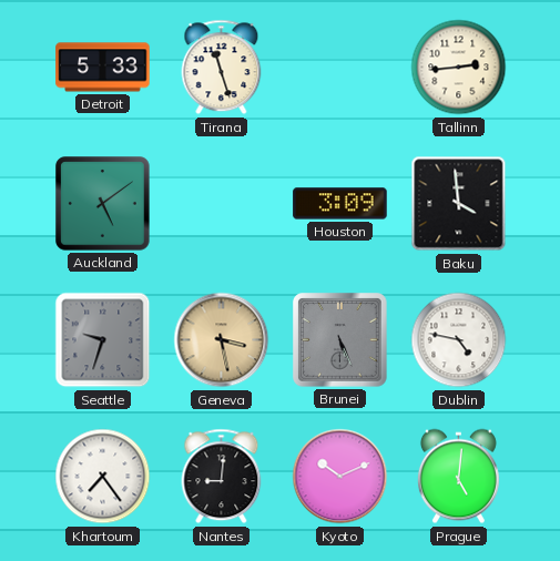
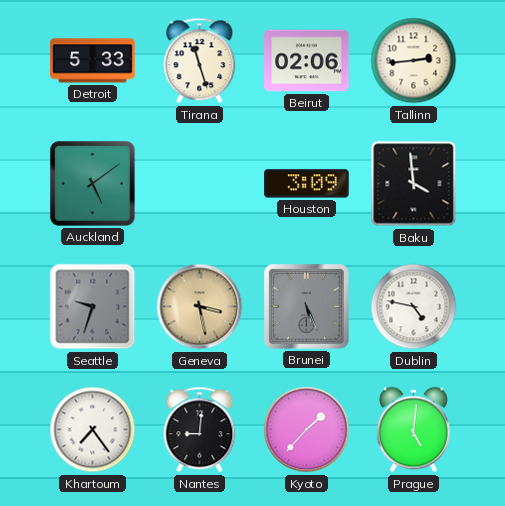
Beirut: none -> 02:06
Kyoto: 10:11 -> 1:37
